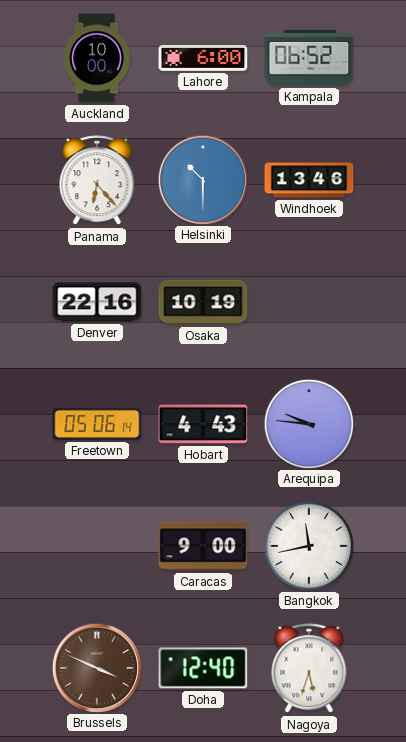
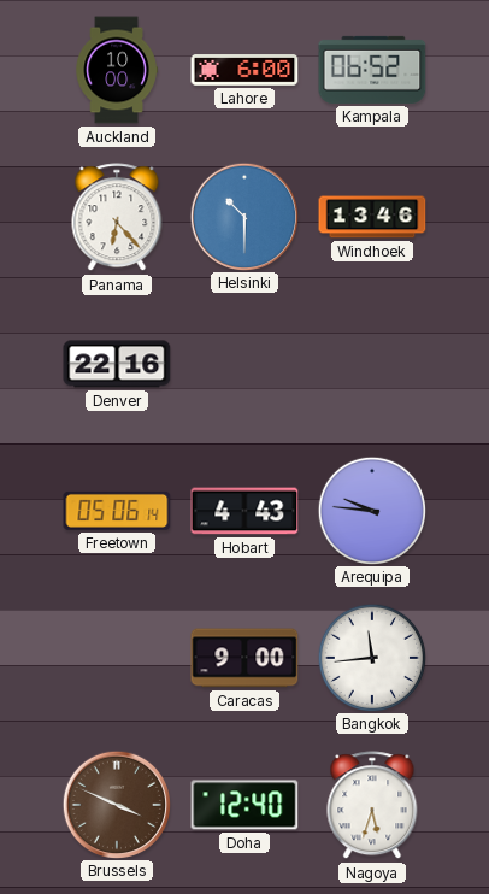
Osaka: 10:19 -> none
Bangkok: 11:43 -> 11:44
